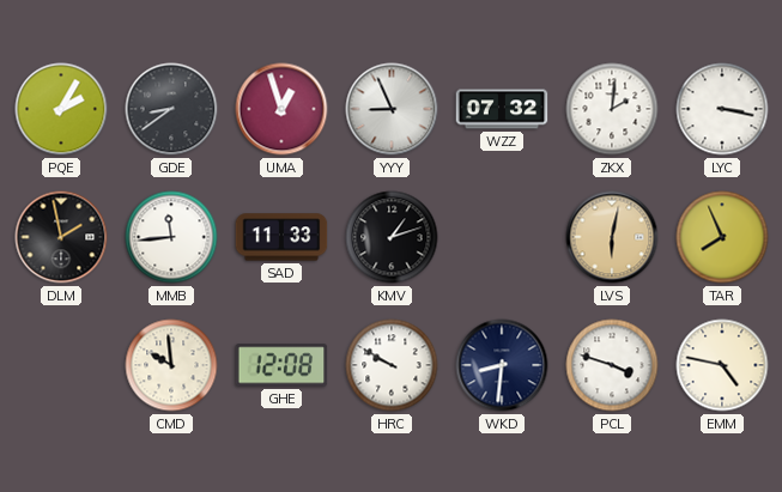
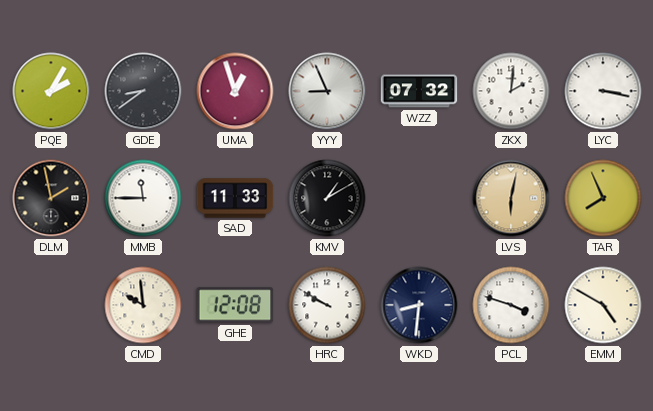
MMB: 11:44 -> 11:45
KMV: 1:12 -> 1:10
EMM: 4:47 -> 4:50
